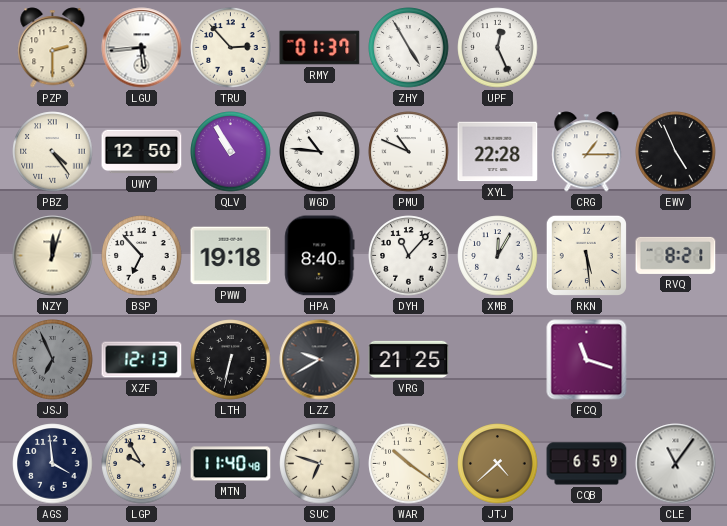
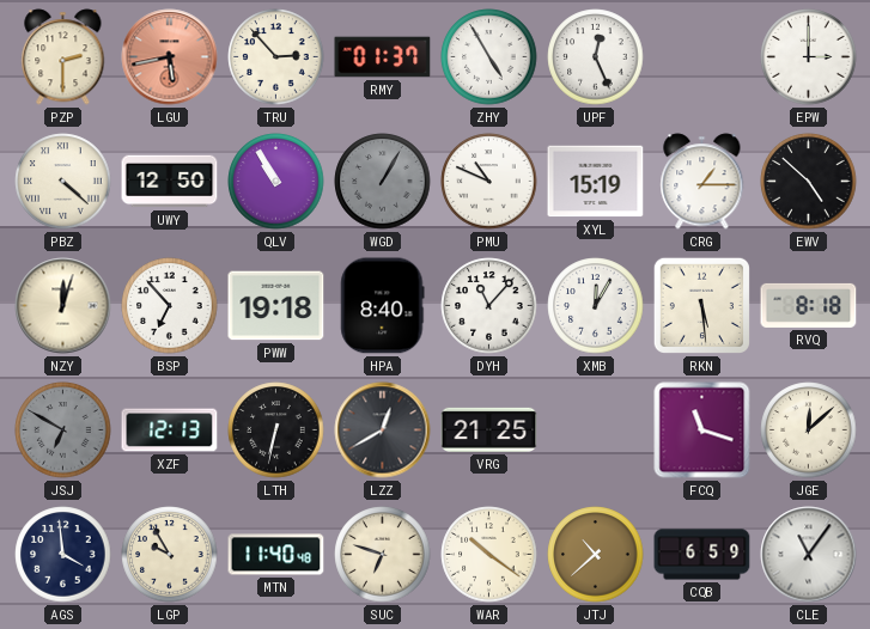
LGU: 5:44 -> 5:43
LGU dial: white -> salmon
EPW: none -> 3:00
PBZ: 4:24 -> 4:22
WGD: 10:46 -> 1:05
WGD dial: white -> grey
XYL: 22:28 -> 15:19
EWV: 4:56 -> 4:52
RVQ: 8:21 -> 8:18
JSJ: 6:56 -> 6:50
LZZ: 9:40 -> 12:40
JGE: none -> 12:08
JTJ: 4:38 -> 10:38
